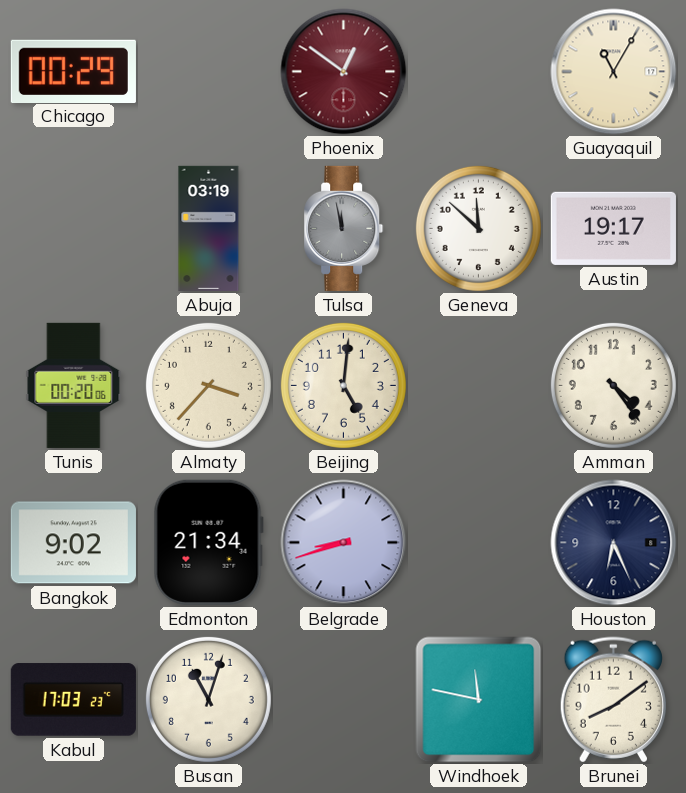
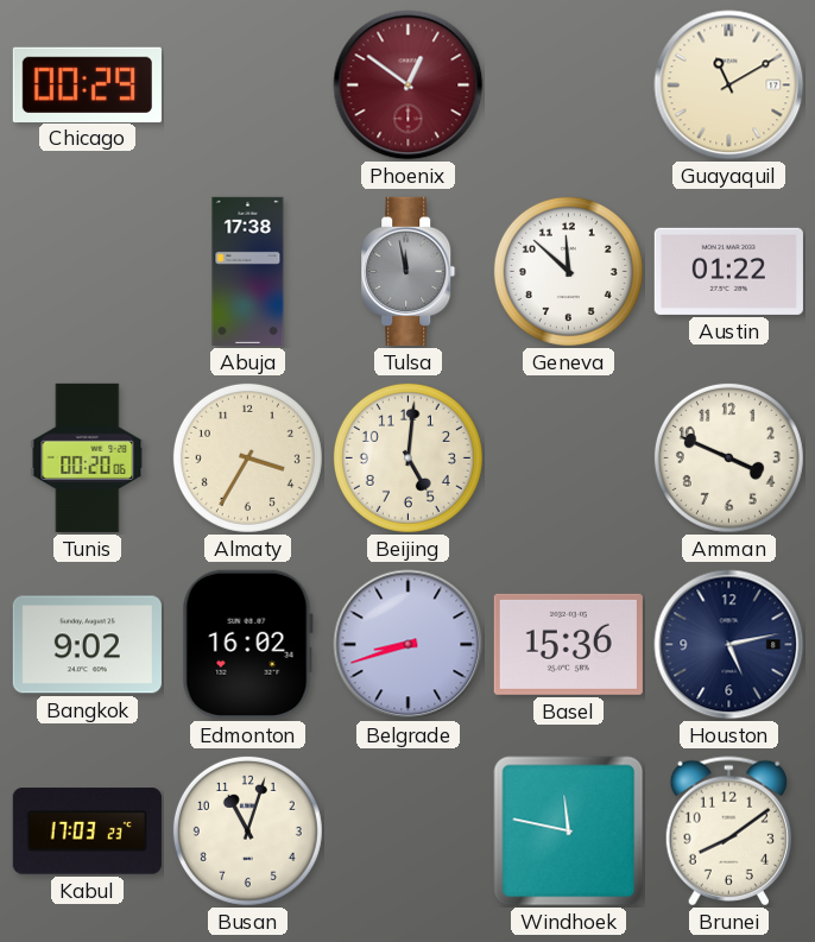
Guayaquil: 11:05 -> 11:10
Abuja: 03:19 -> 17:38
Austin: 19:17 -> 01:22
Almaty: 3:37 -> 3:35
Amman: 4:24 -> 3:49
Edmonton: 21:34 -> 16:02
Basel: none -> 15:36
Houston: 6:26 -> 5:13
